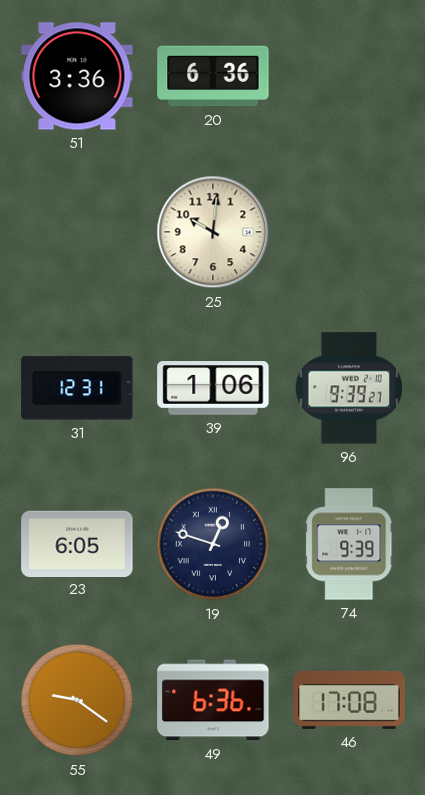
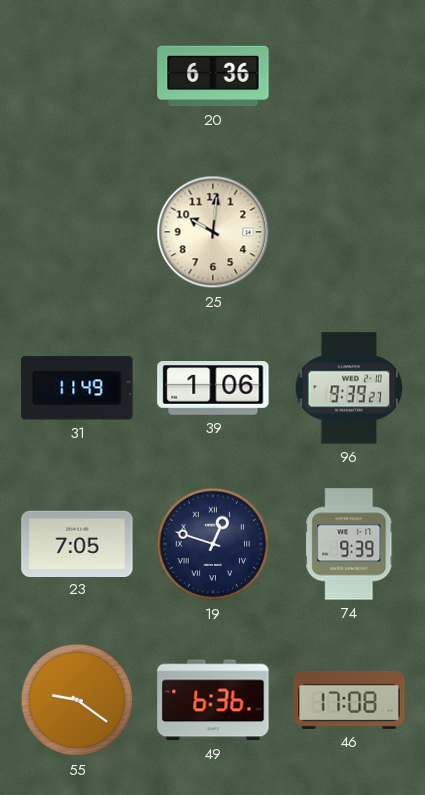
51: 3:36 -> none
31: 12:31 -> 11:49
23: 6:05 -> 7:05
